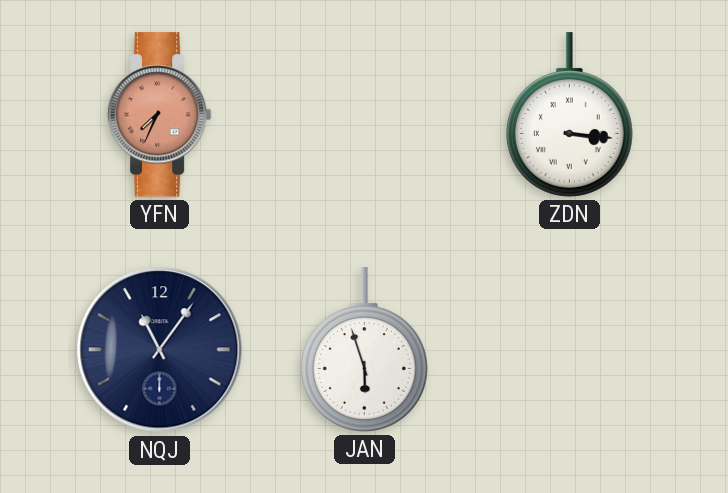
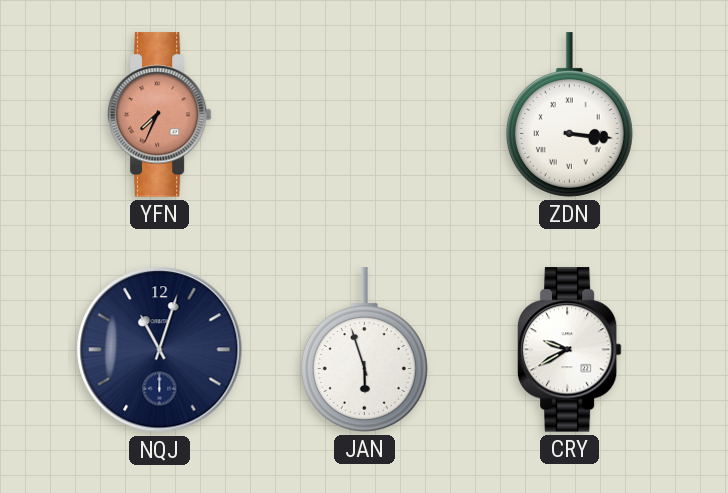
NQJ: 11:06 -> 11:03
CRY: none -> 9:40
